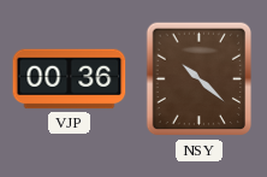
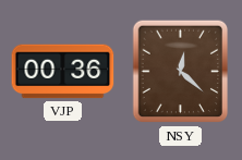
NSY: 10:22 -> 12:22
